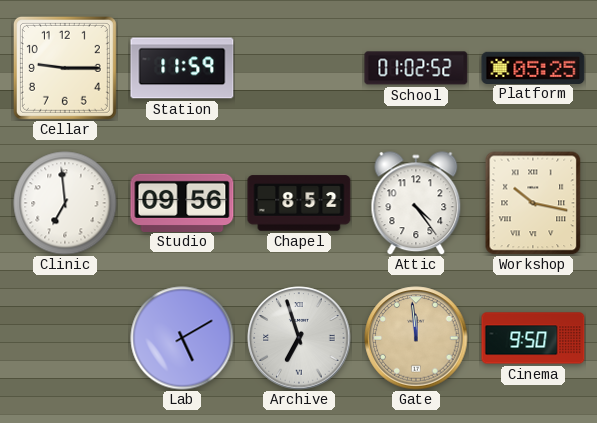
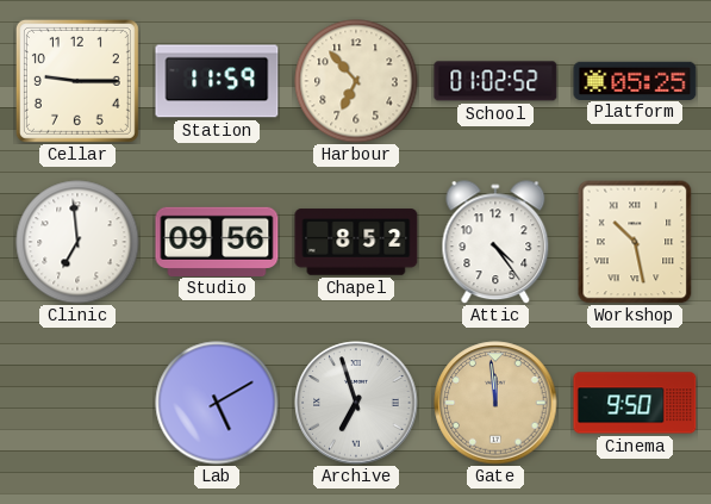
Harbour: none -> 6:53
Workshop: 10:17 -> 10:28
